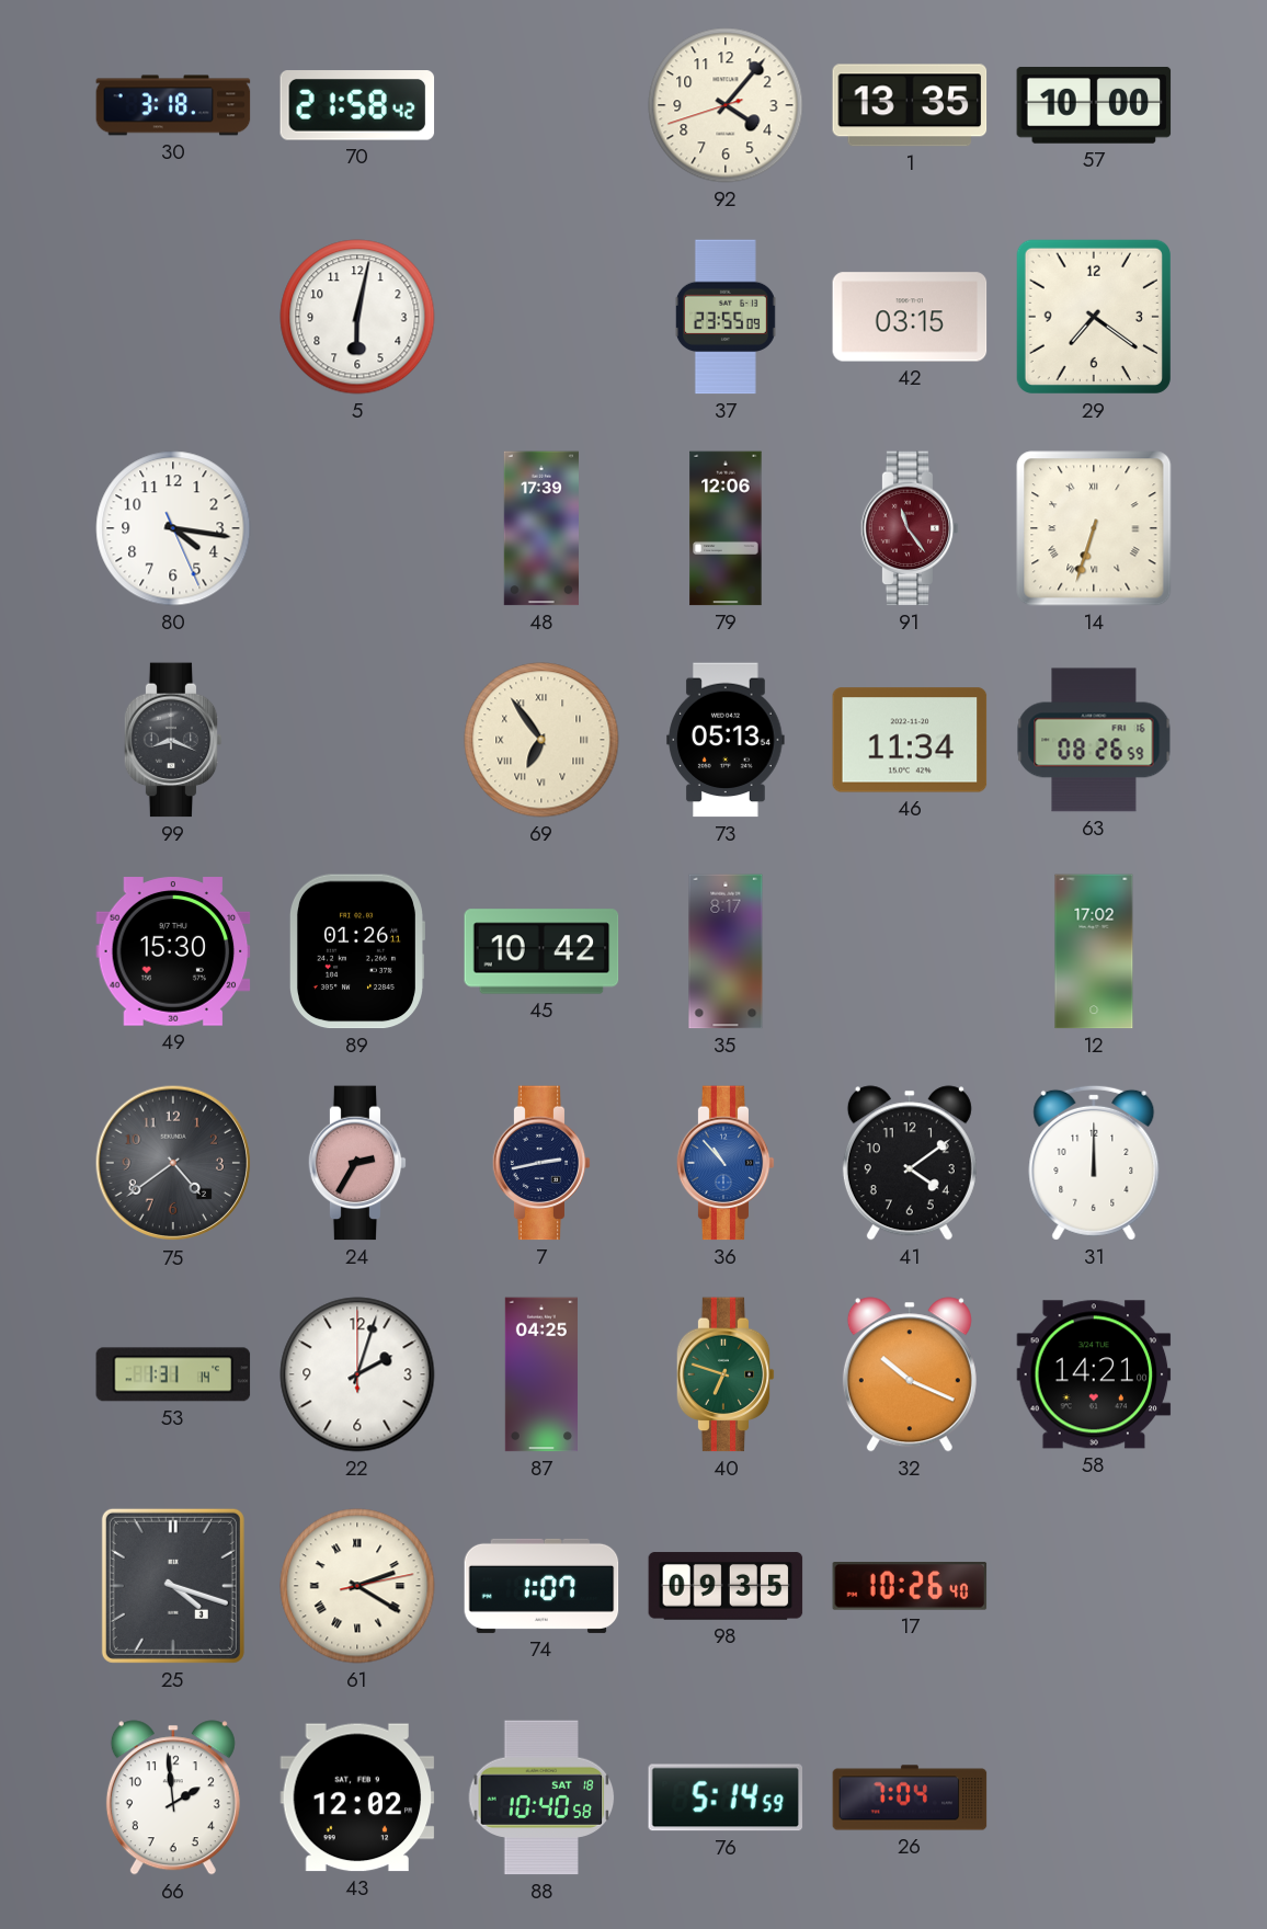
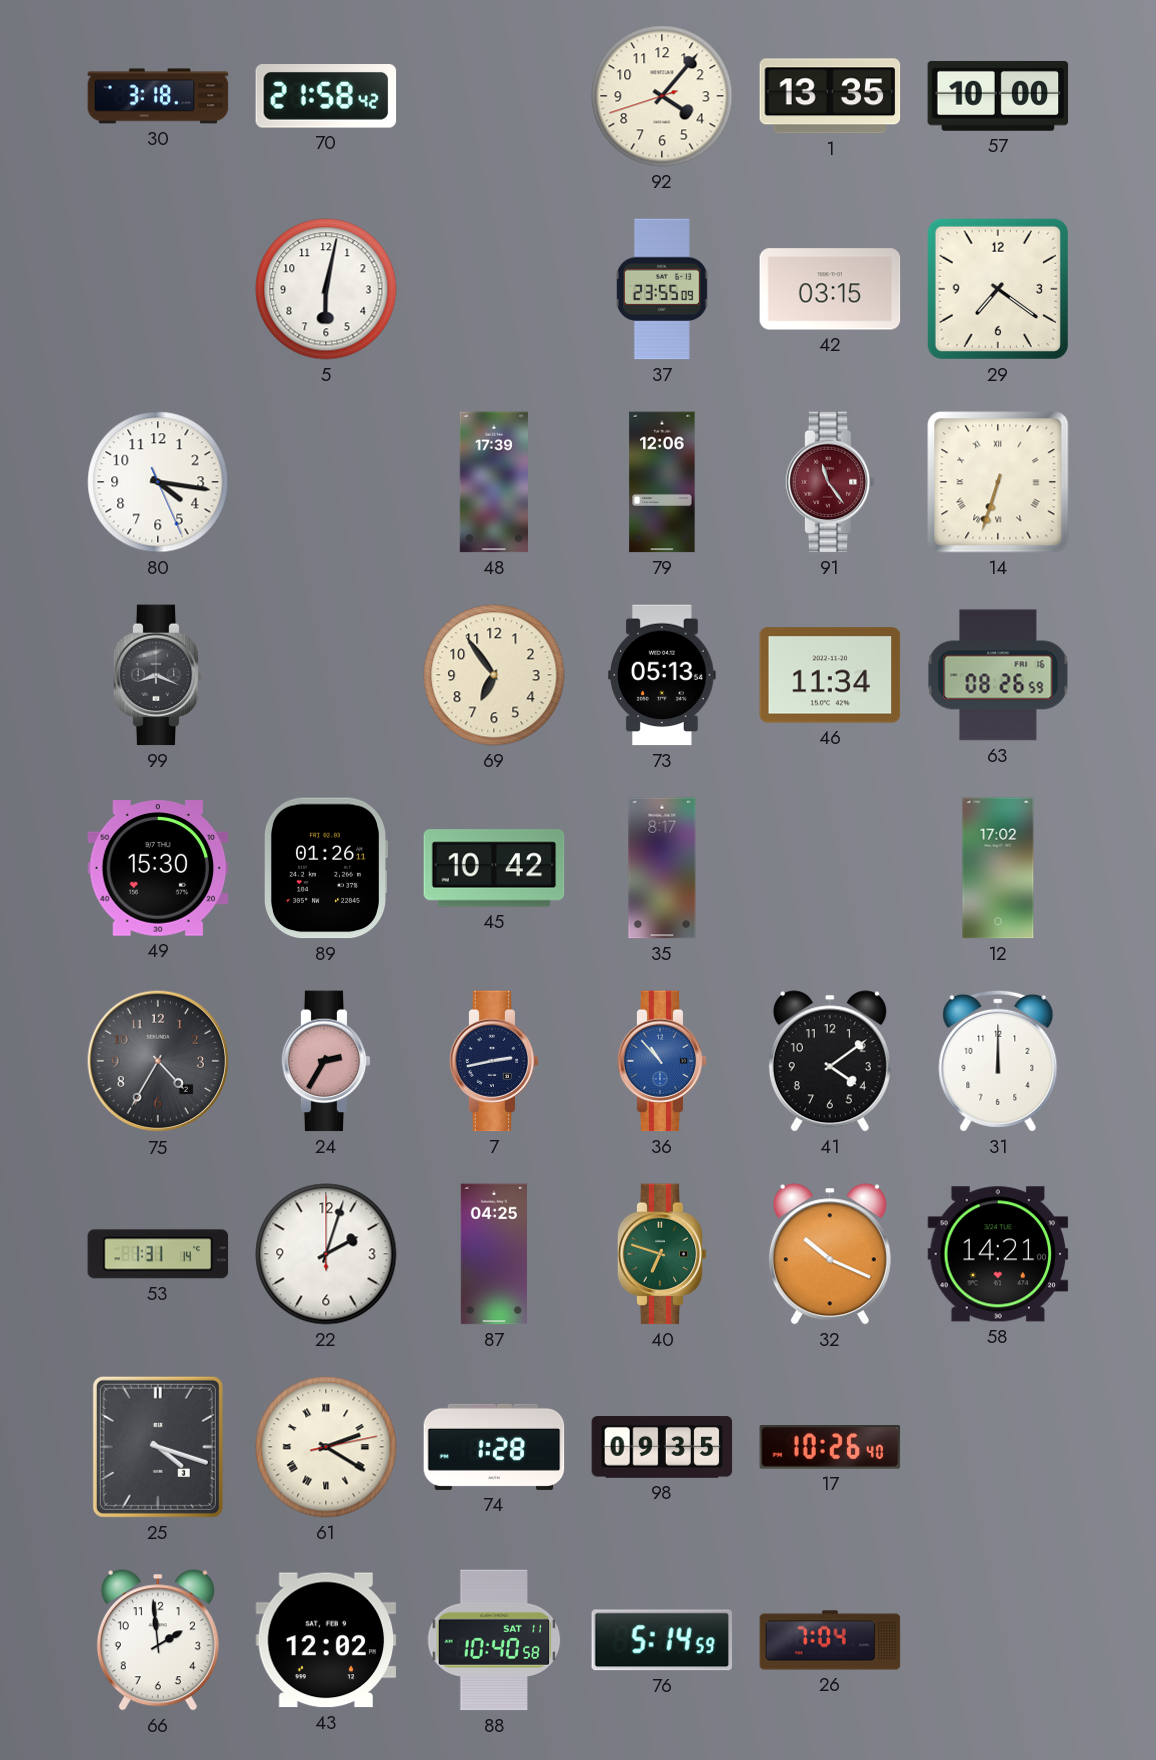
69 numerals: Roman -> Arabic
75: 4:39 -> 4:35
74: 1:07 -> 1:28
88 date: SAT 18 -> SAT 11
